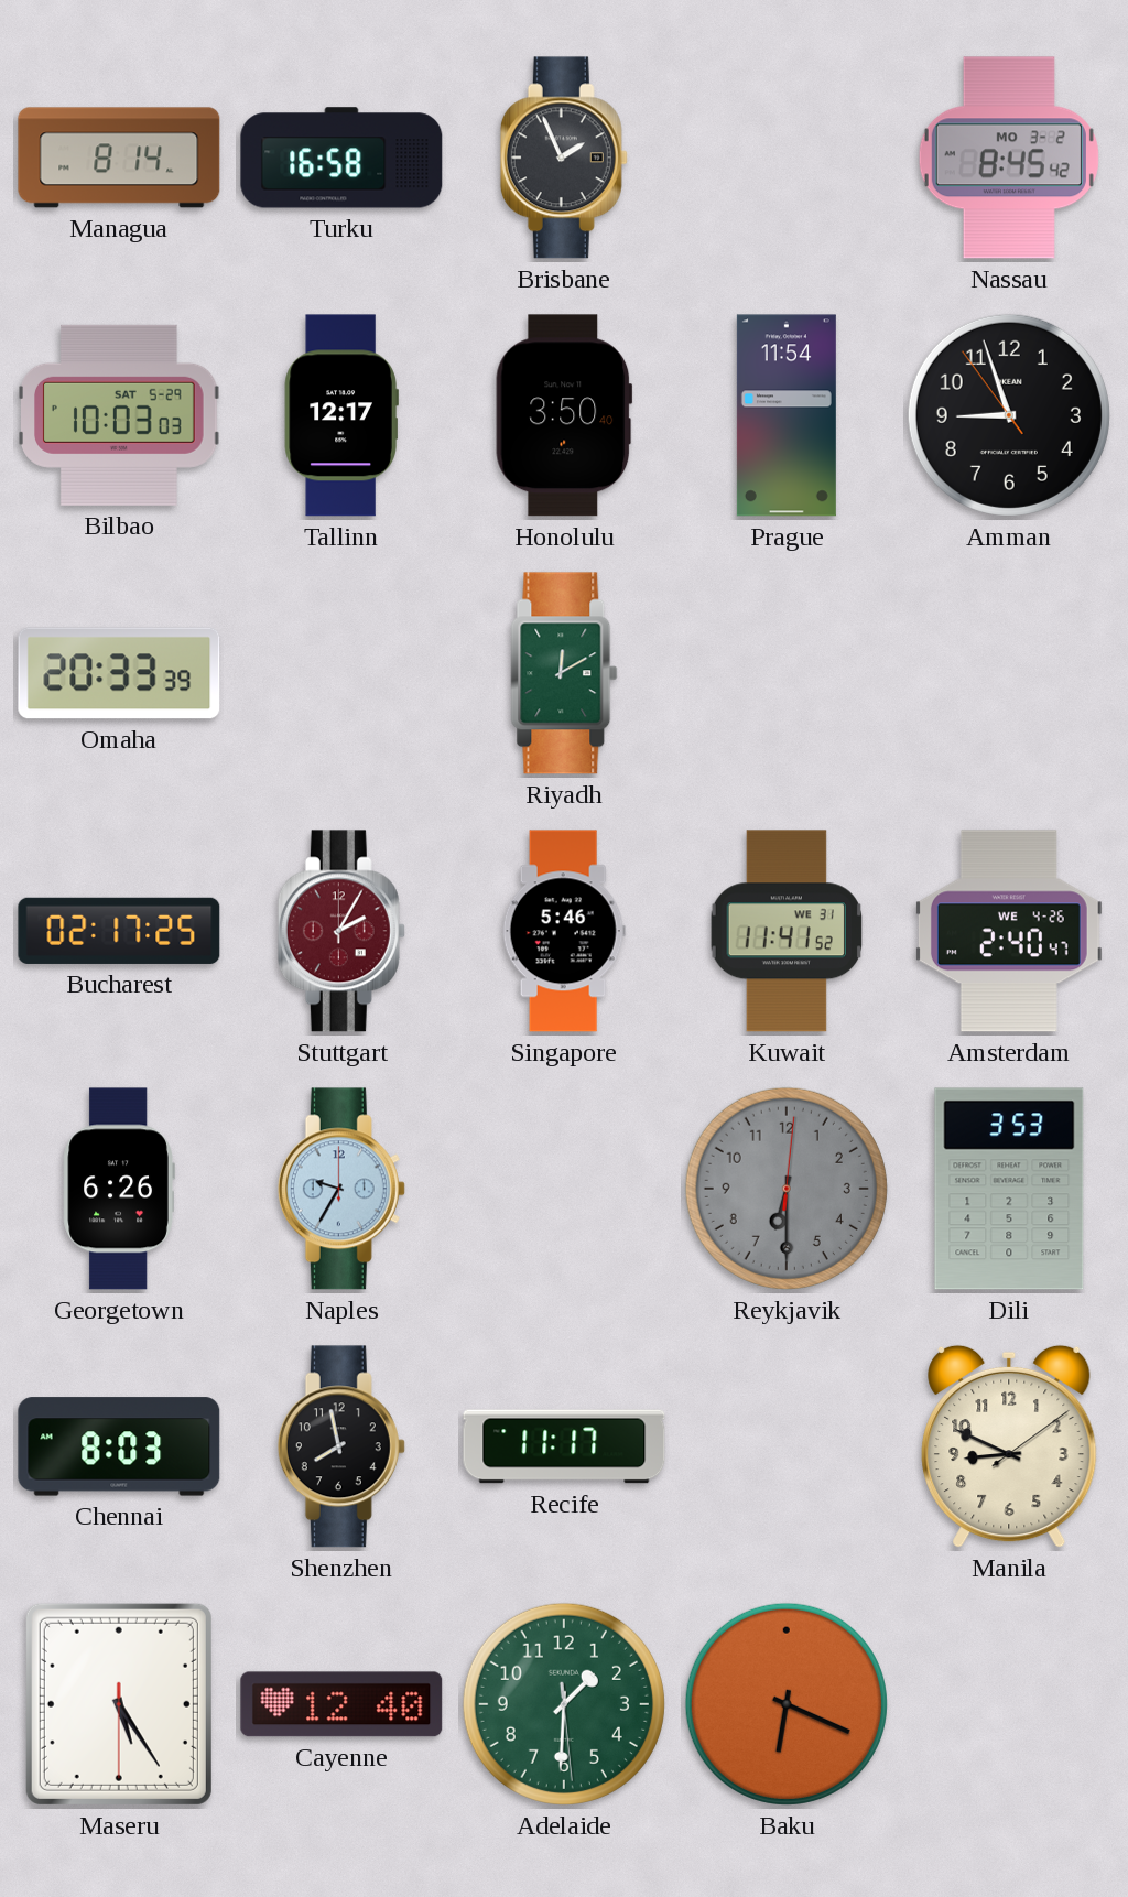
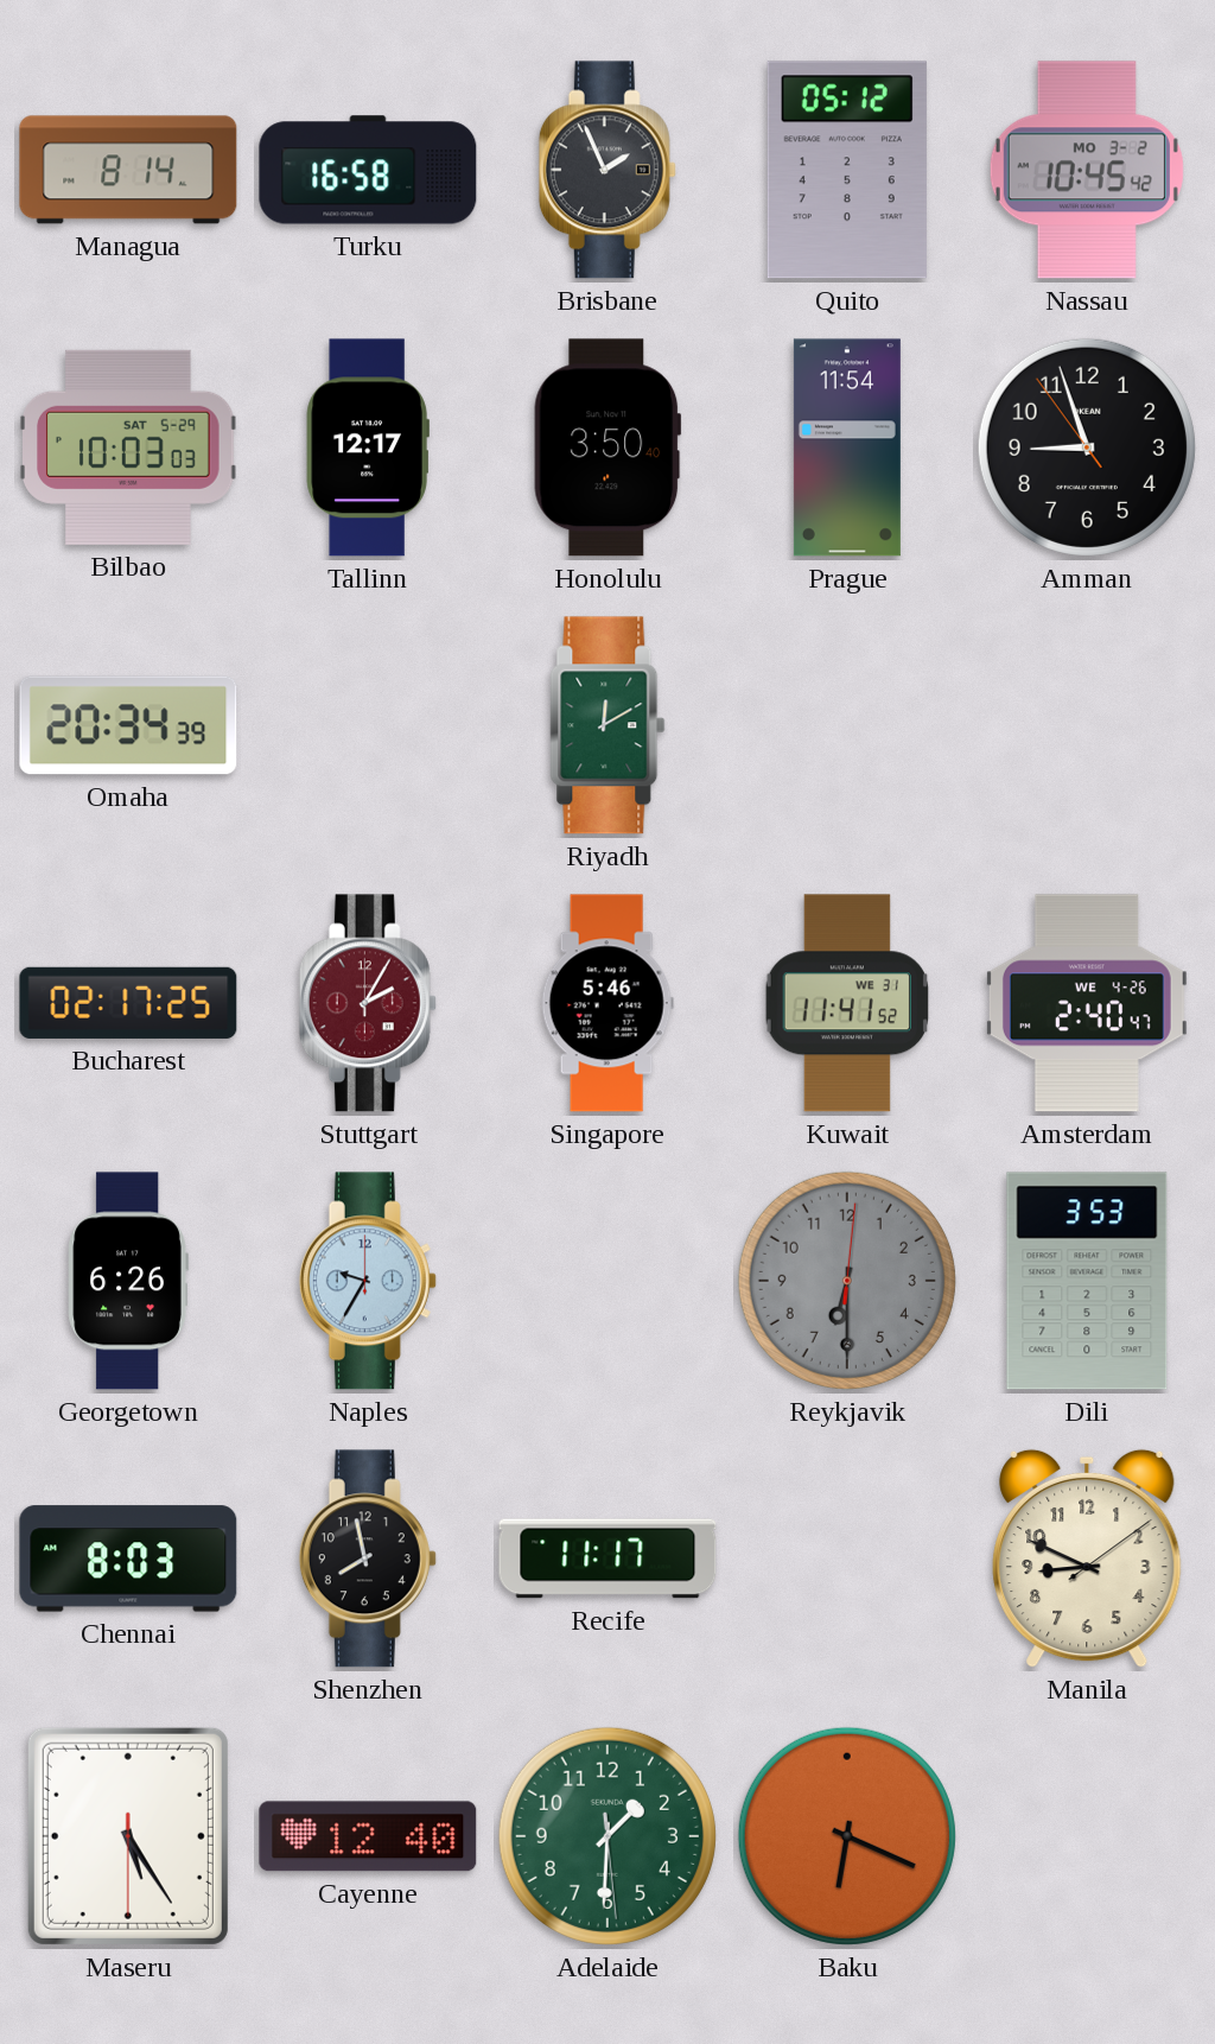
Quito: none -> 05:12
Nassau: 8:45 -> 10:45
Omaha: 20:33 -> 20:34
